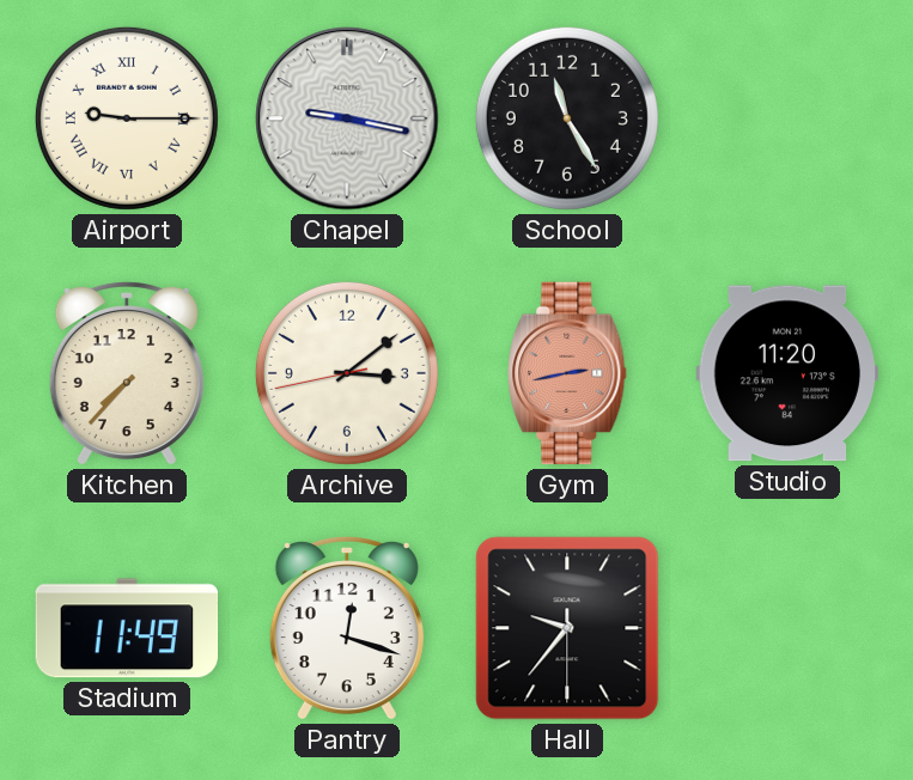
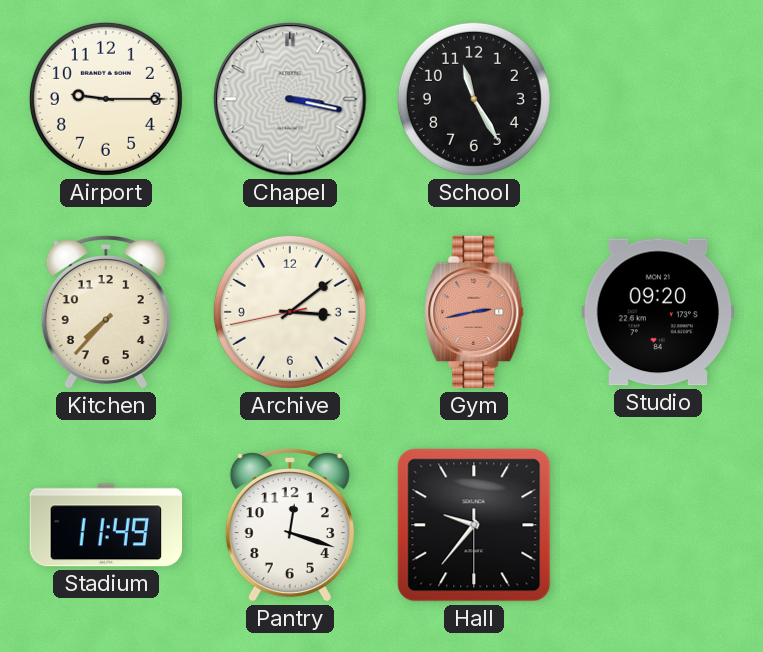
Airport numerals: Roman -> Arabic
Chapel: 9:17 -> 3:17
Studio: 11:20 -> 09:20
